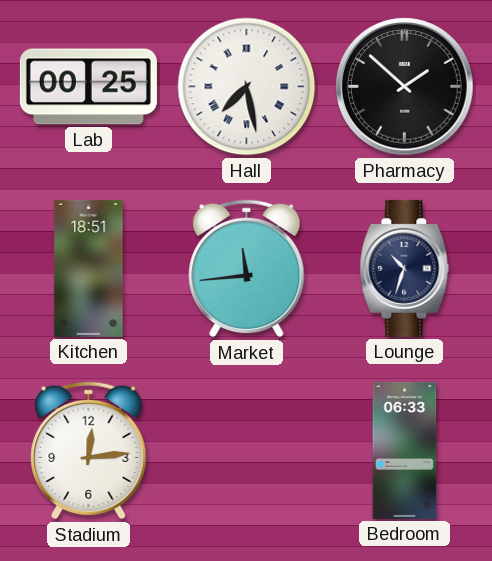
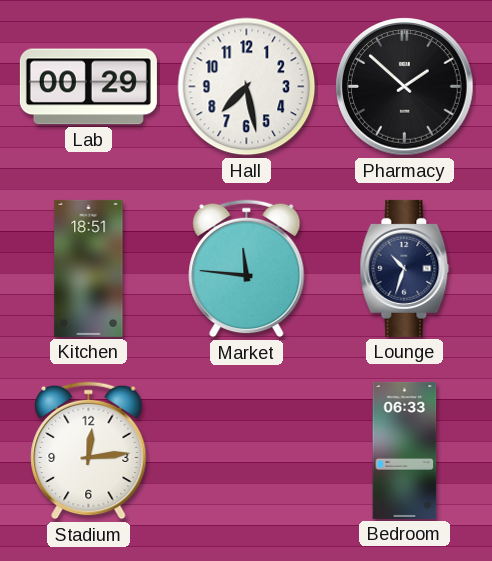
Lab: 00:25 -> 00:29
Hall numerals: Roman -> Arabic
Market: 11:44 -> 11:46
